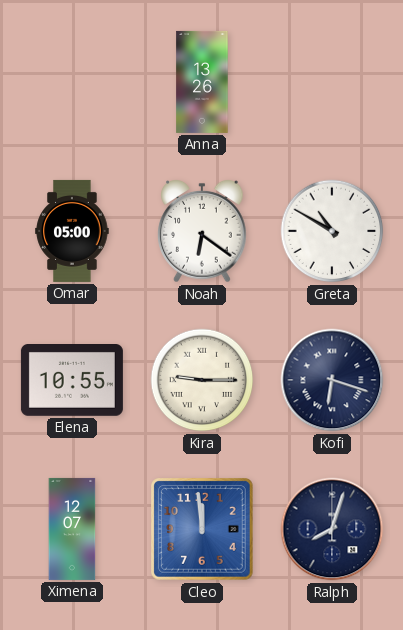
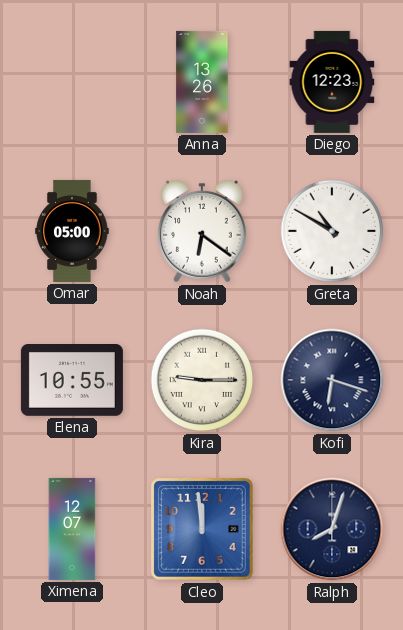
Diego: none -> 12:23
